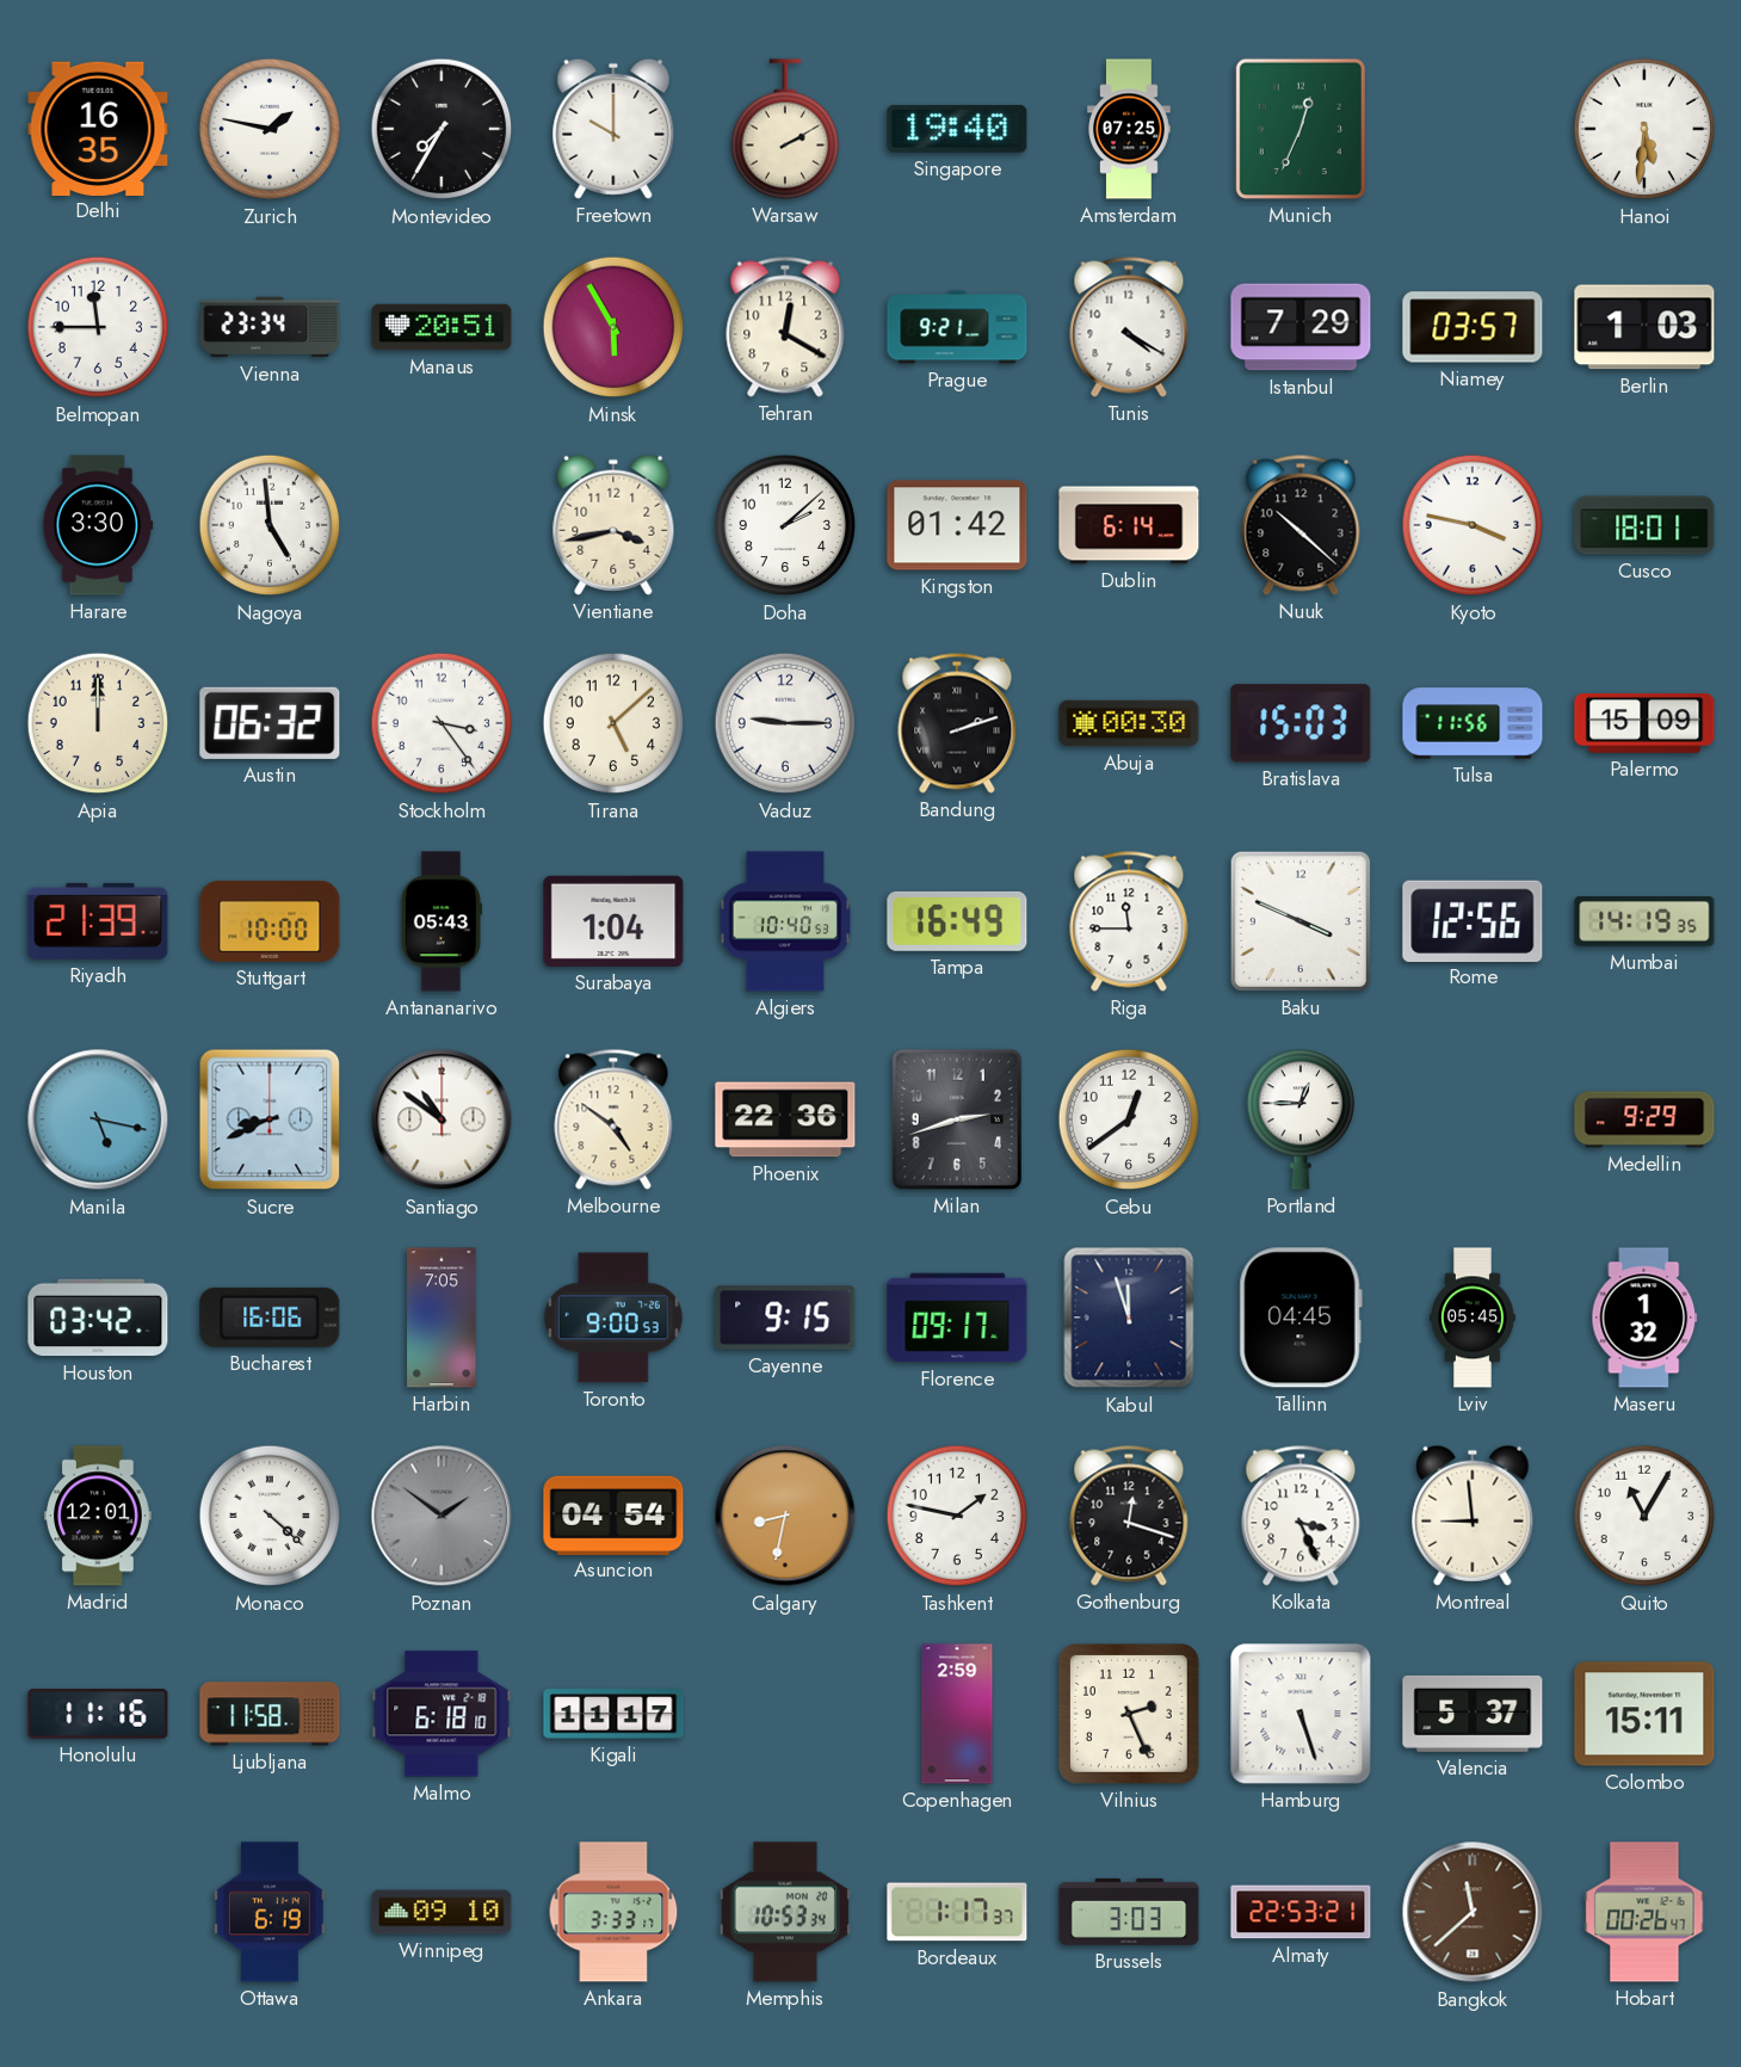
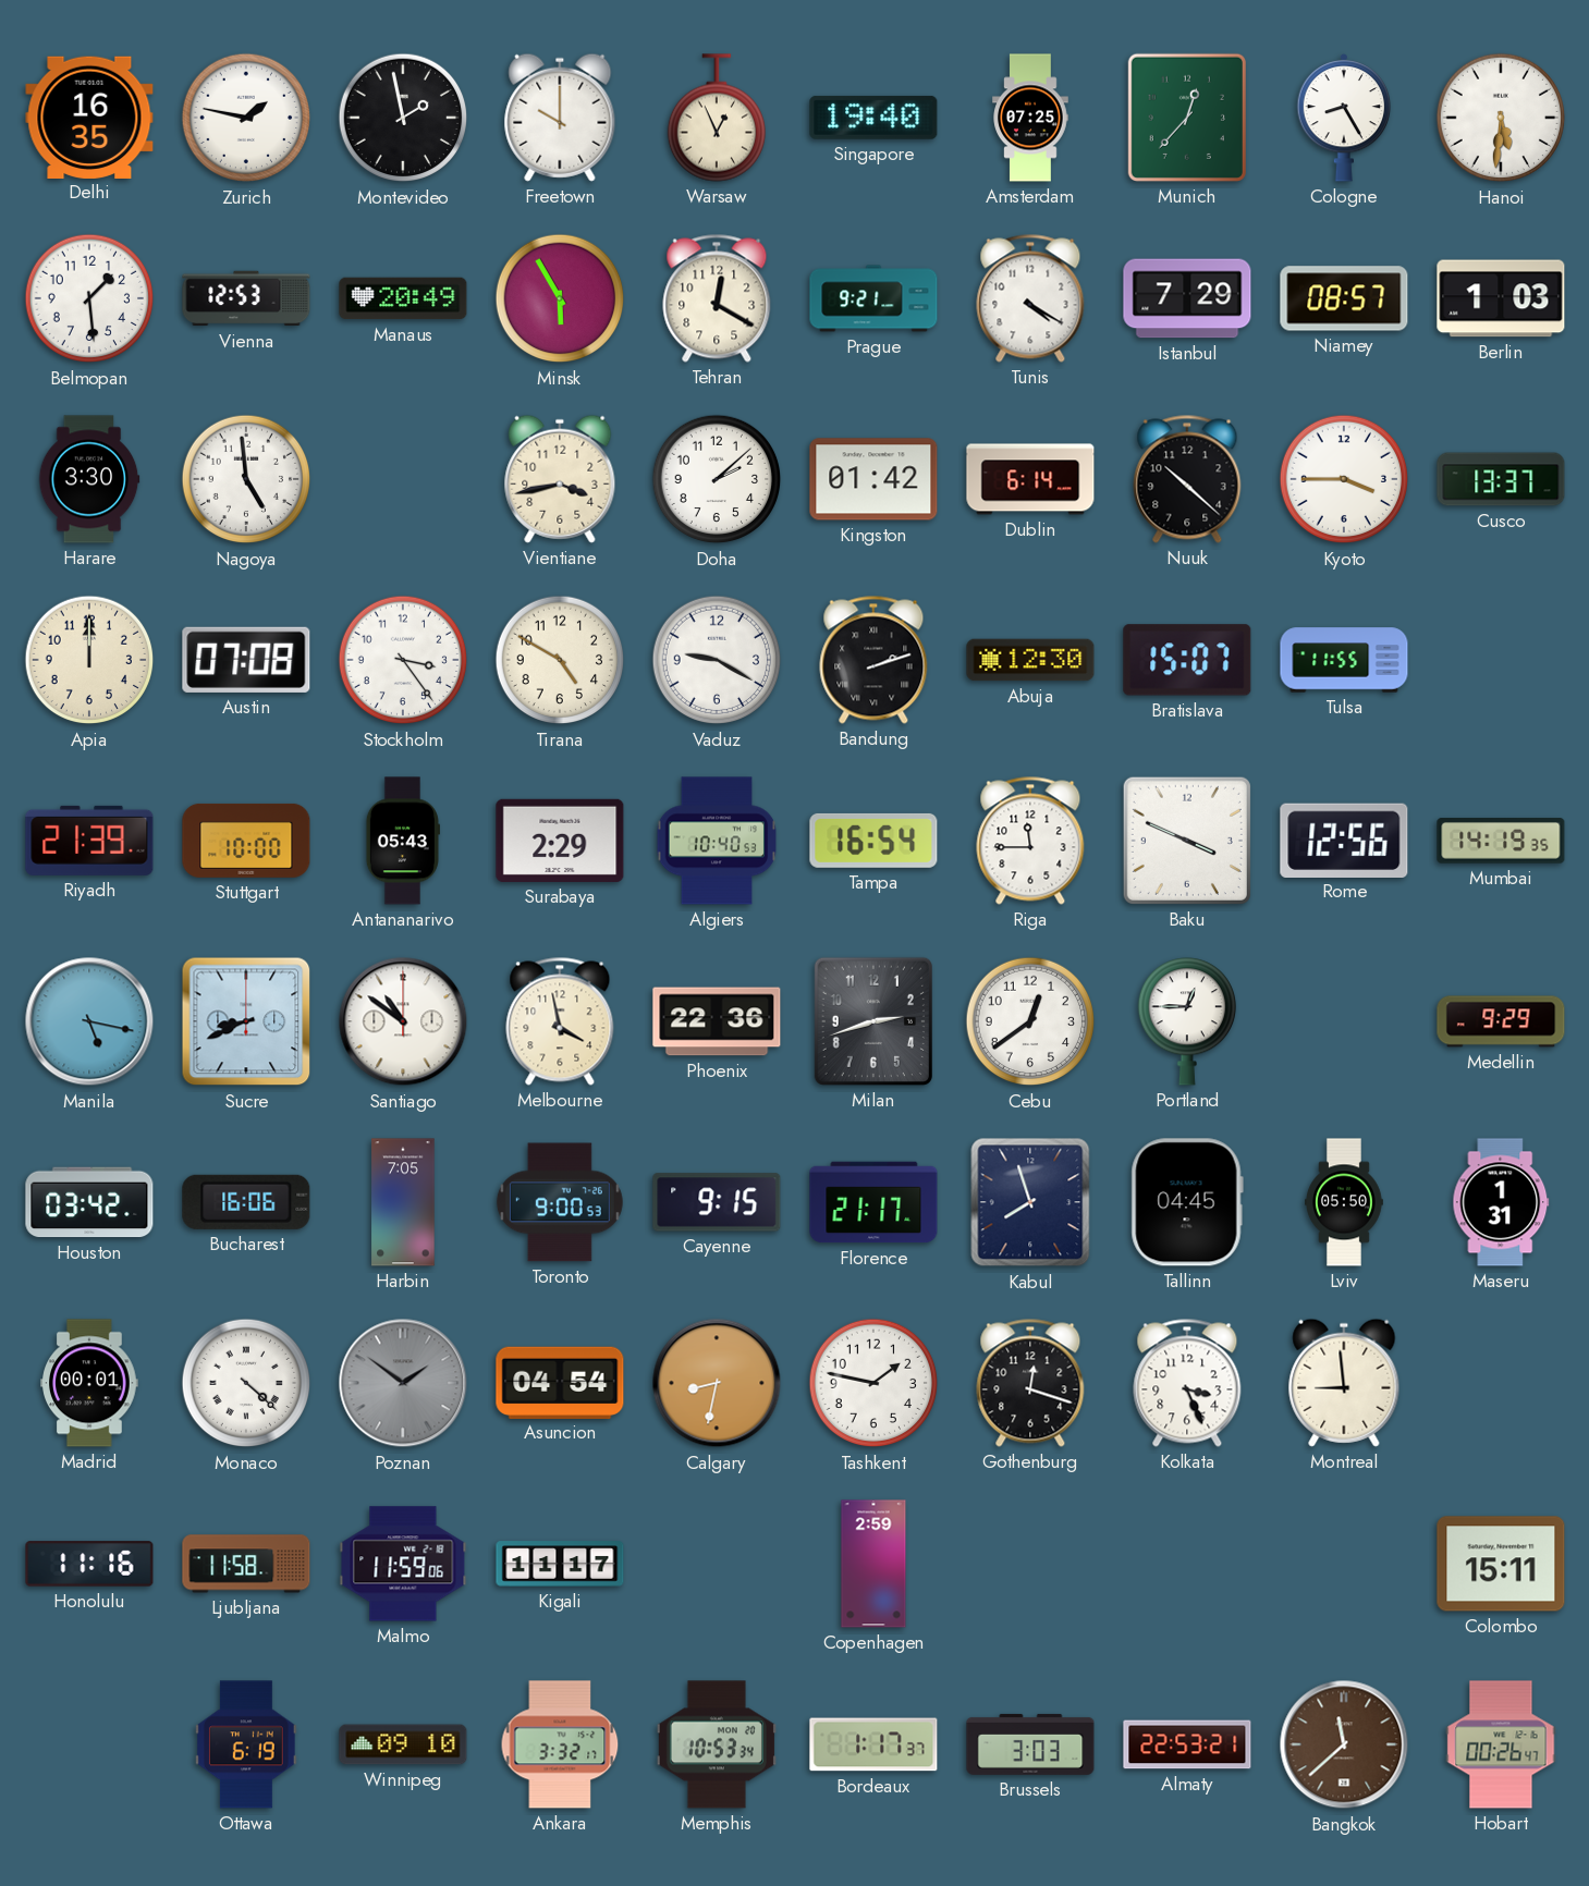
Montevideo: 7:35 -> 1:58
Warsaw: 2:10 -> 12:56
Munich: 12:34 -> 12:37
Cologne: none -> 8:25
Belmopan: 11:45 -> 1:29
Vienna: 23:34 -> 12:53
Manaus: 20:51 -> 20:49
Niamey: 03:57 -> 08:57
Kyoto: 3:47 -> 3:45
Cusco: 18:01 -> 13:37
Austin: 06:32 -> 07:08
Tirana: 5:08 -> 4:50
Vaduz: 9:15 -> 9:20
Abuja: 00:30 -> 12:30
Bratislava: 15:03 -> 15:07
Tulsa: 11:56 -> 11:55
Palermo: 15:09 -> none
Surabaya: 1:04 -> 2:29
Tampa: 16:49 -> 16:54
Melbourne: 4:51 -> 3:58
Florence: 09:17 -> 21:17
Kabul: 11:57 -> 7:57
Lviv: 05:45 -> 05:50
Maseru: 1:32 -> 1:31
Madrid: 12:01 -> 00:01
Quito: 11:05 -> none
Malmo: 6:18 -> 11:59
Vilnius: 2:26 -> none
Hamburg: 5:27 -> none
Valencia: 5:37 -> none
Ankara: 3:33 -> 3:32
